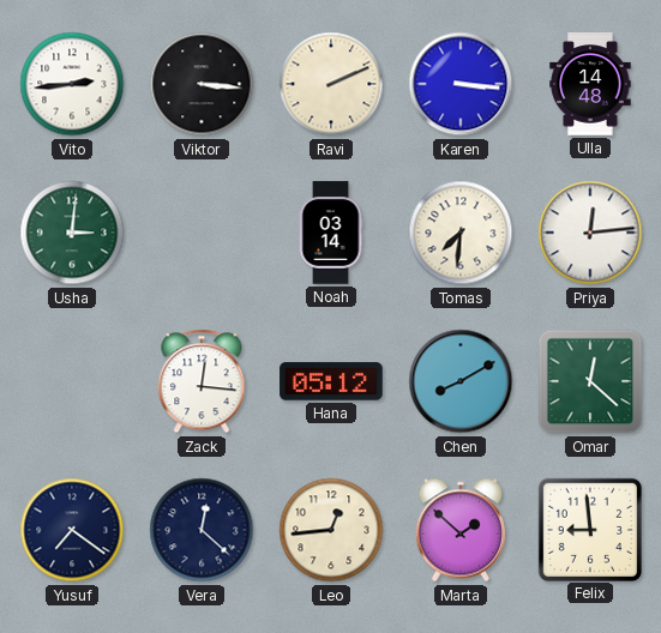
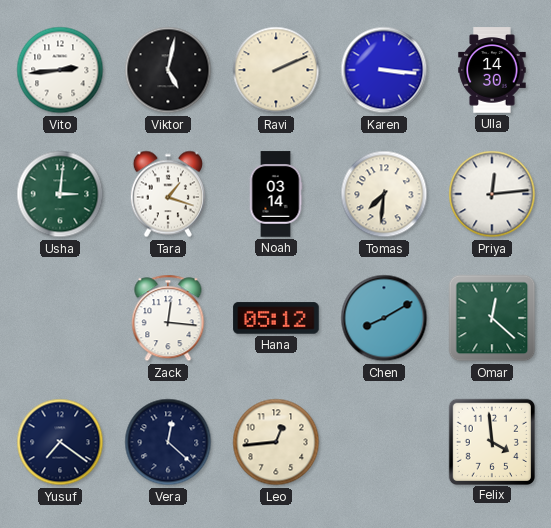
Viktor: 3:16 -> 5:02
Ulla: 14:48 -> 14:30
Tara: none -> 1:18
Marta: 1:52 -> none
Felix: 8:59 -> 3:59
